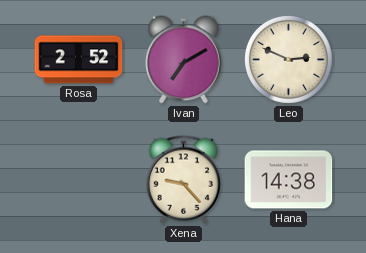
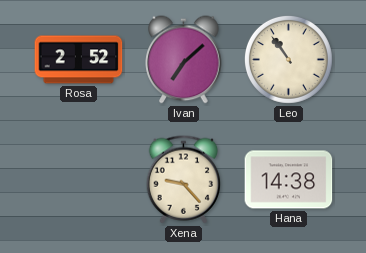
Ivan: 7:10 -> 7:08
Leo: 2:49 -> 10:54
